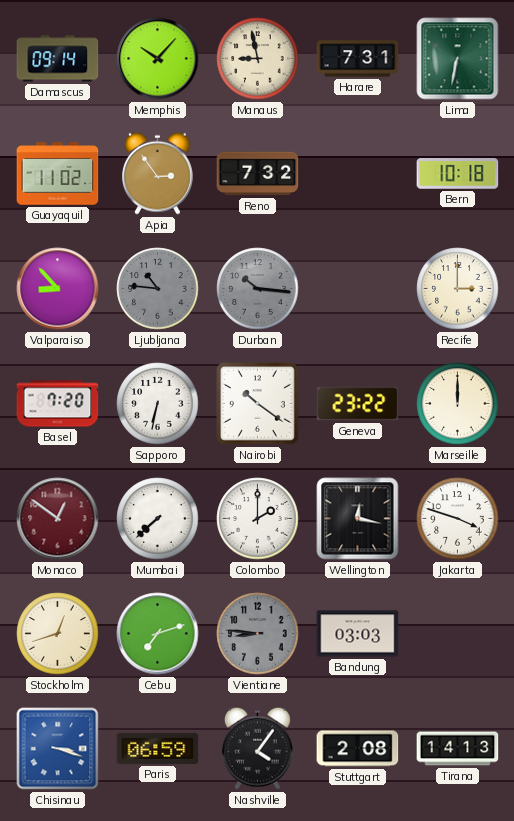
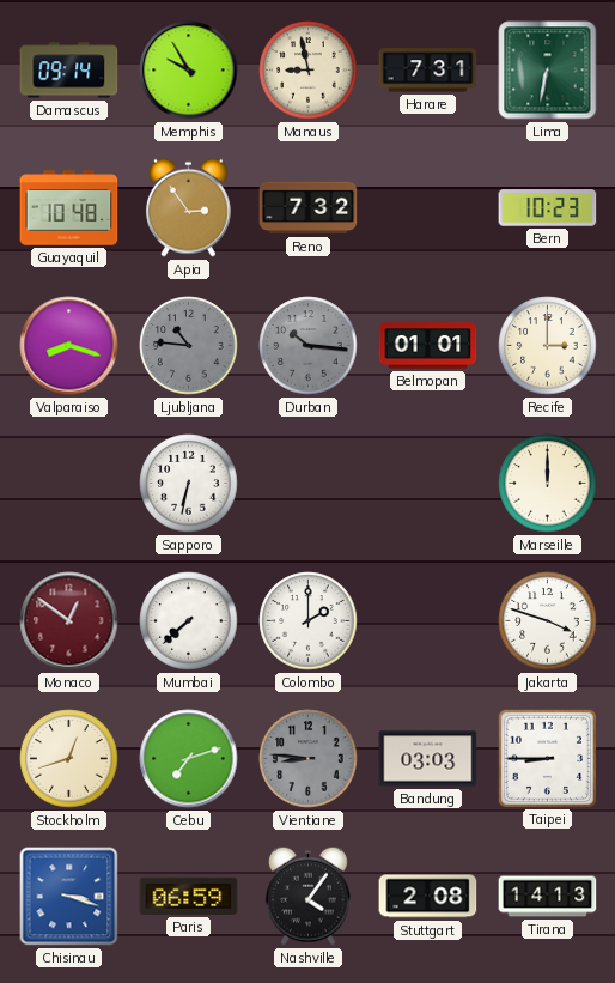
Memphis: 10:07 -> 9:55
Guayaquil: 11:02 -> 10:48
Bern: 10:18 -> 10:23
Valparaiso: 8:53 -> 8:18
Belmopan: none -> 01:01
Basel: 7:20 -> none
Nairobi: 10:21 -> none
Geneva: 23:22 -> none
Wellington: 12:17 -> none
Taipei: none -> 8:45
